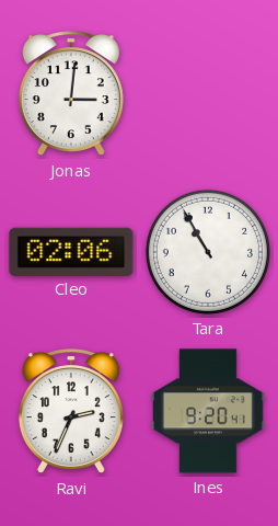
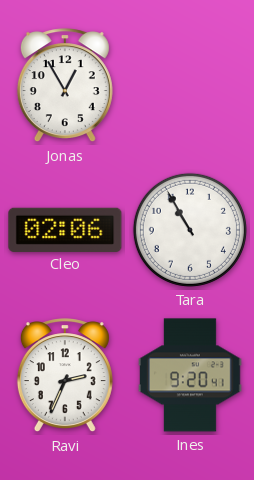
Jonas: 3:01 -> 12:55
